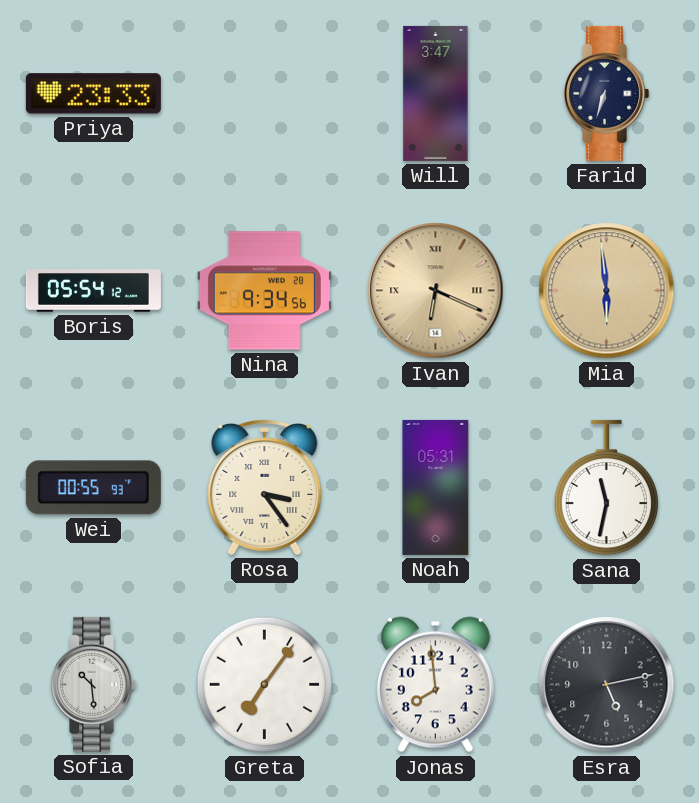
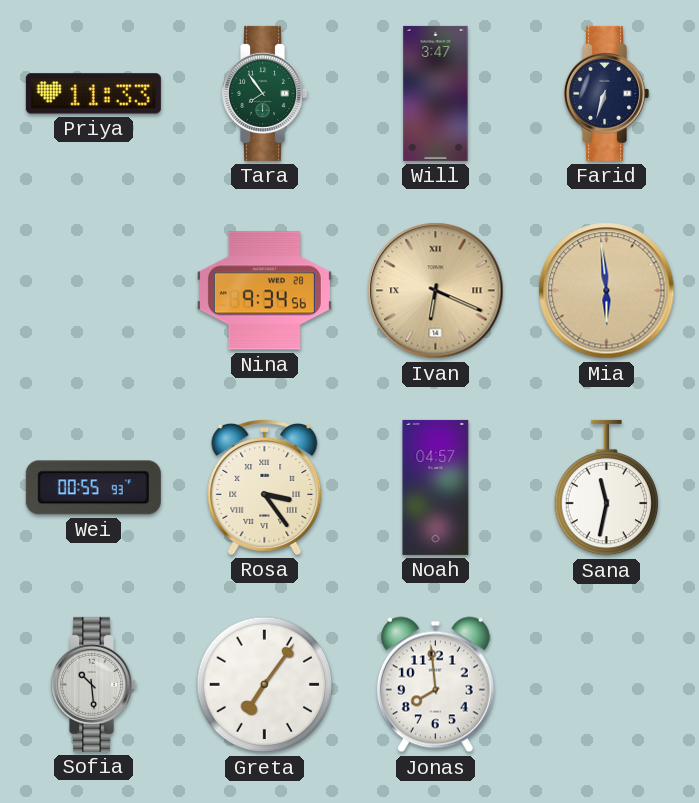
Priya: 23:33 -> 11:33
Tara: none -> 7:54
Boris: 05:54 -> none
Noah: 05:31 -> 04:57
Esra: 5:13 -> none
